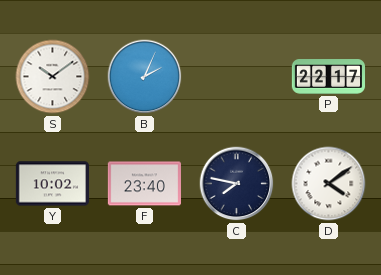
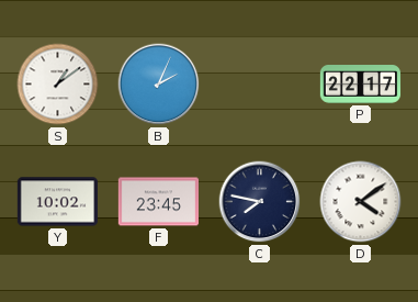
S: 10:09 -> 1:09
F: 23:40 -> 23:45
